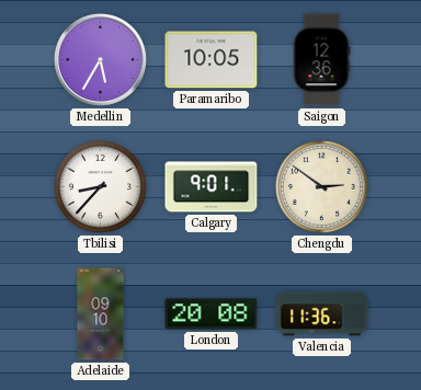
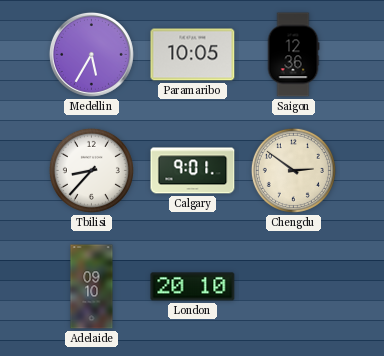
London: 20:08 -> 20:10
Valencia: 11:36 -> none
